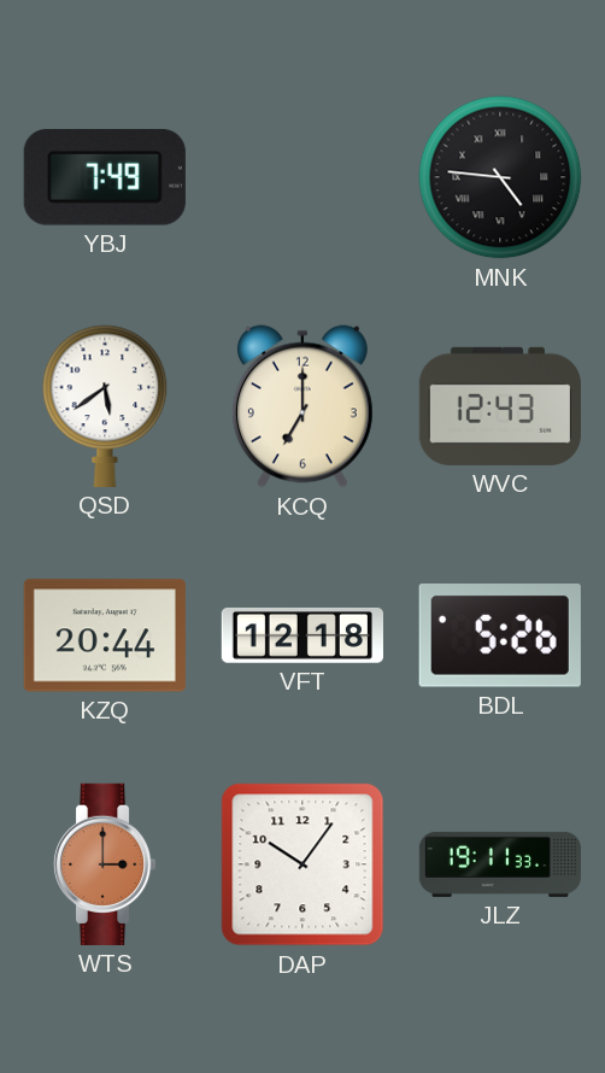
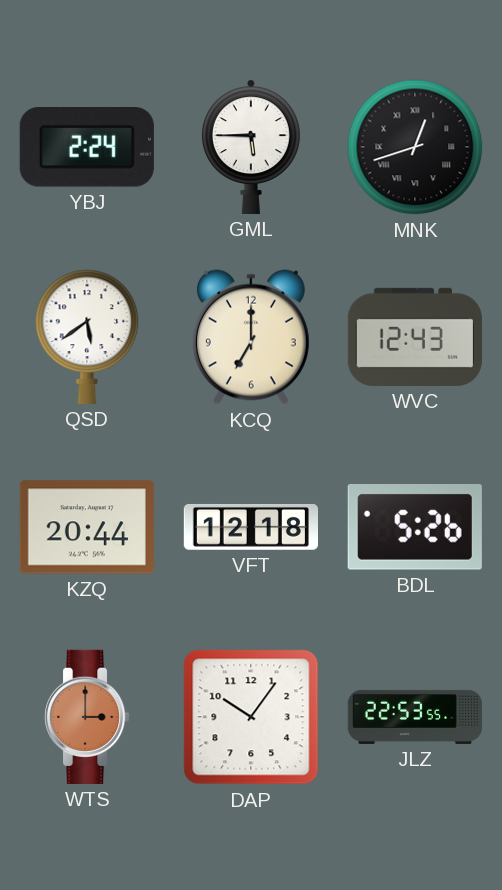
YBJ: 7:49 -> 2:24
GML: none -> 5:45
MNK: 4:46 -> 12:42
JLZ: 19:11 -> 22:53
